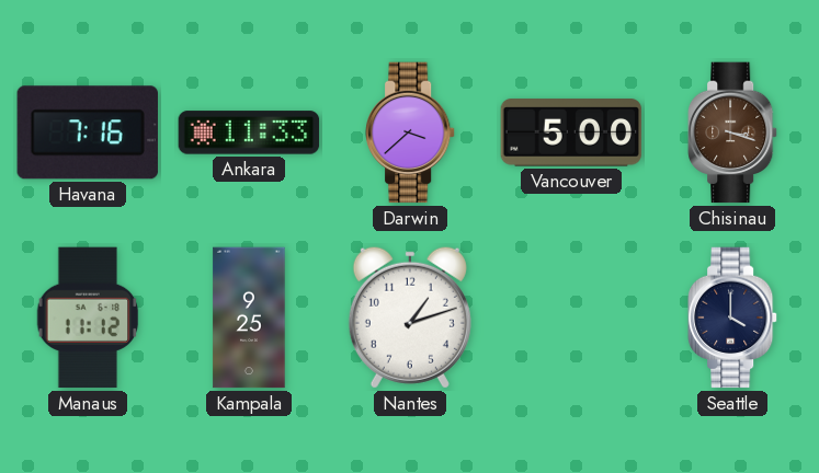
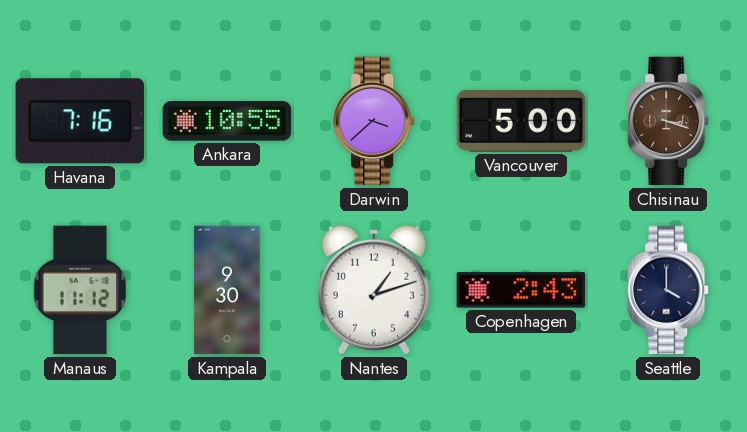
Ankara: 11:33 -> 10:55
Kampala: 9:25 -> 9:30
Copenhagen: none -> 2:43
